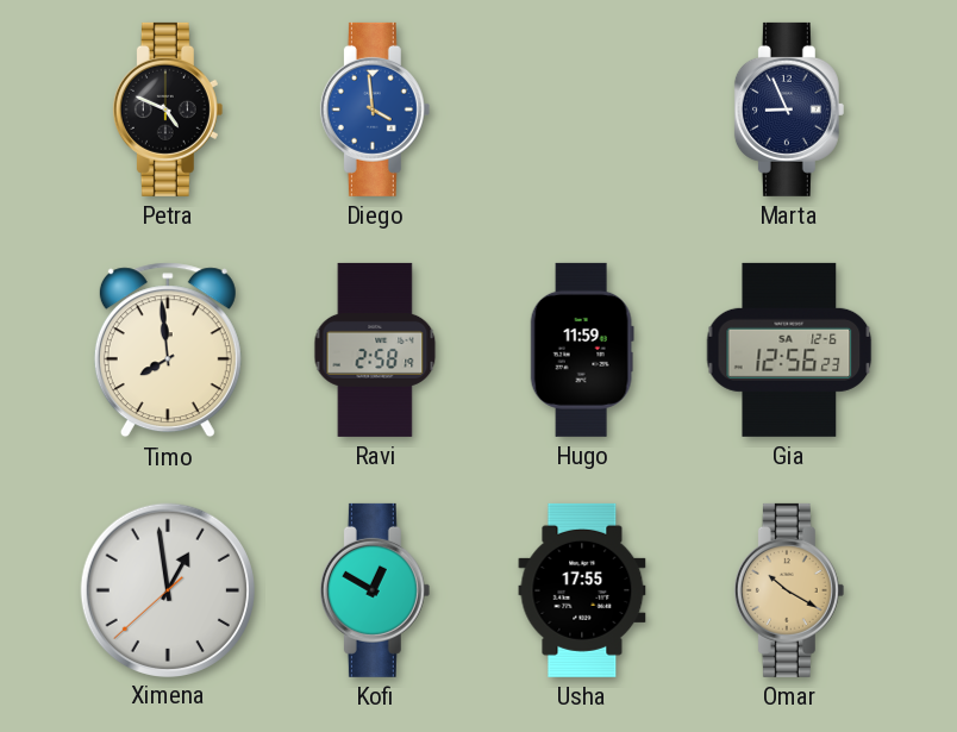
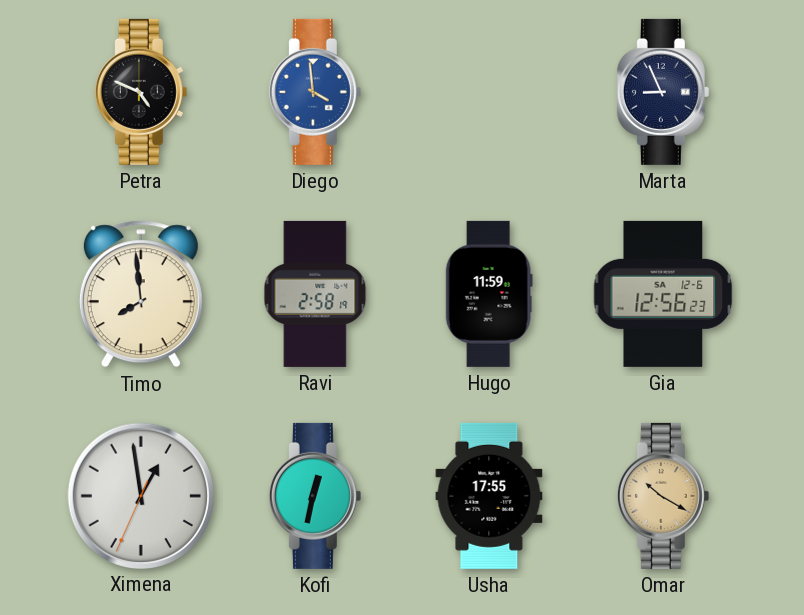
Ximena: 12:58:38 -> 12:58:34
Kofi: 12:50 -> 12:32
